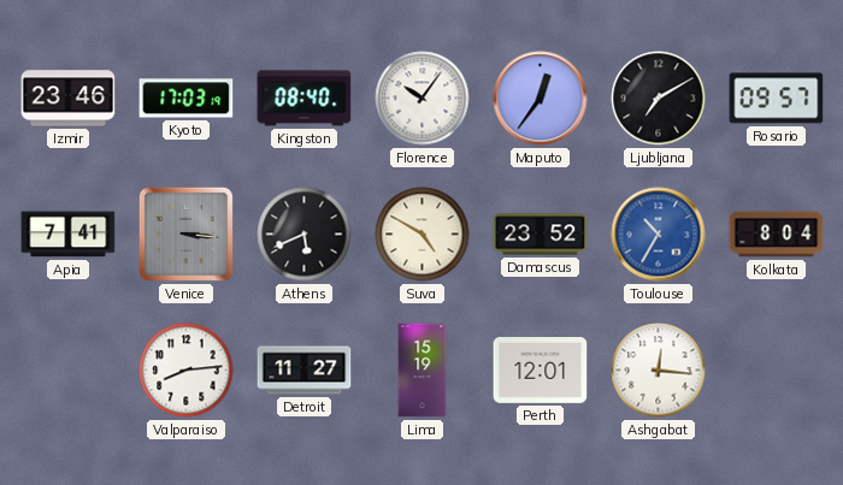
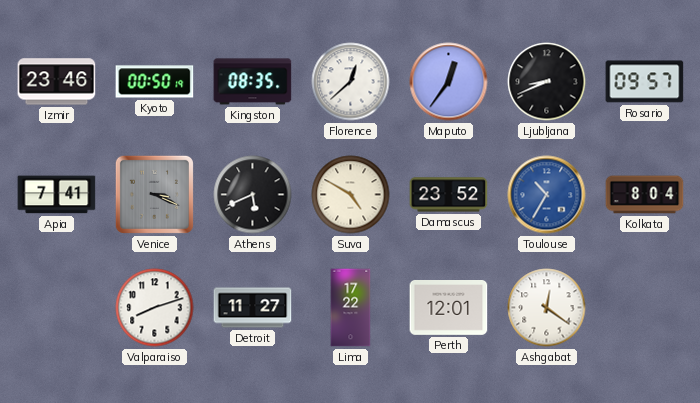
Kyoto: 17:03 -> 00:50
Kingston: 08:40 -> 08:35
Florence: 10:06 -> 12:38
Ljubljana: 7:10 -> 8:41
Venice: 3:16 -> 3:19
Valparaiso: 8:14 -> 8:12
Lima: 15:19 -> 17:22
Ashgabat: 12:16 -> 12:21
